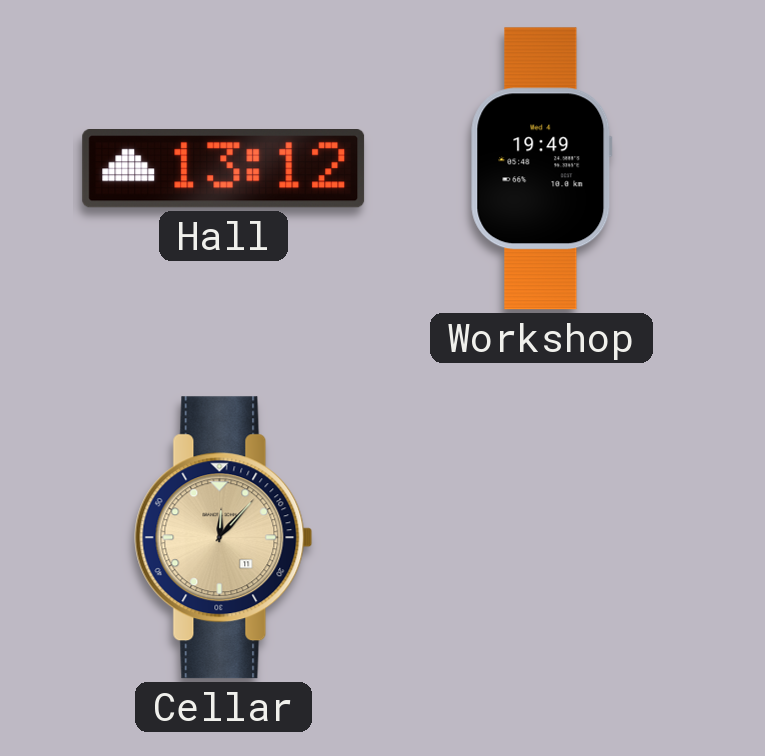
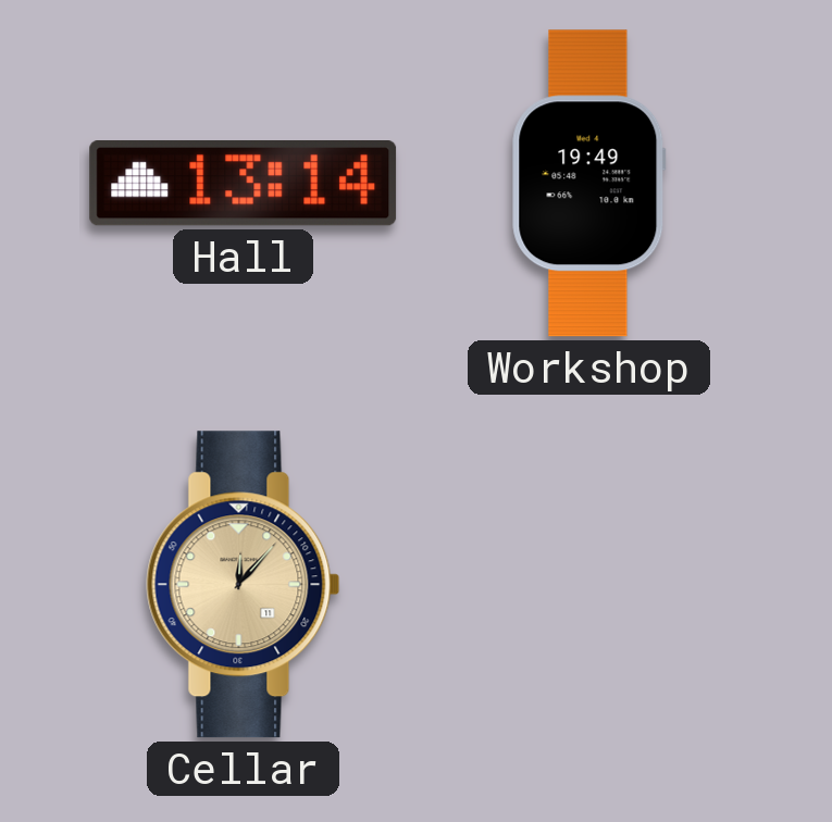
Hall: 13:12 -> 13:14
